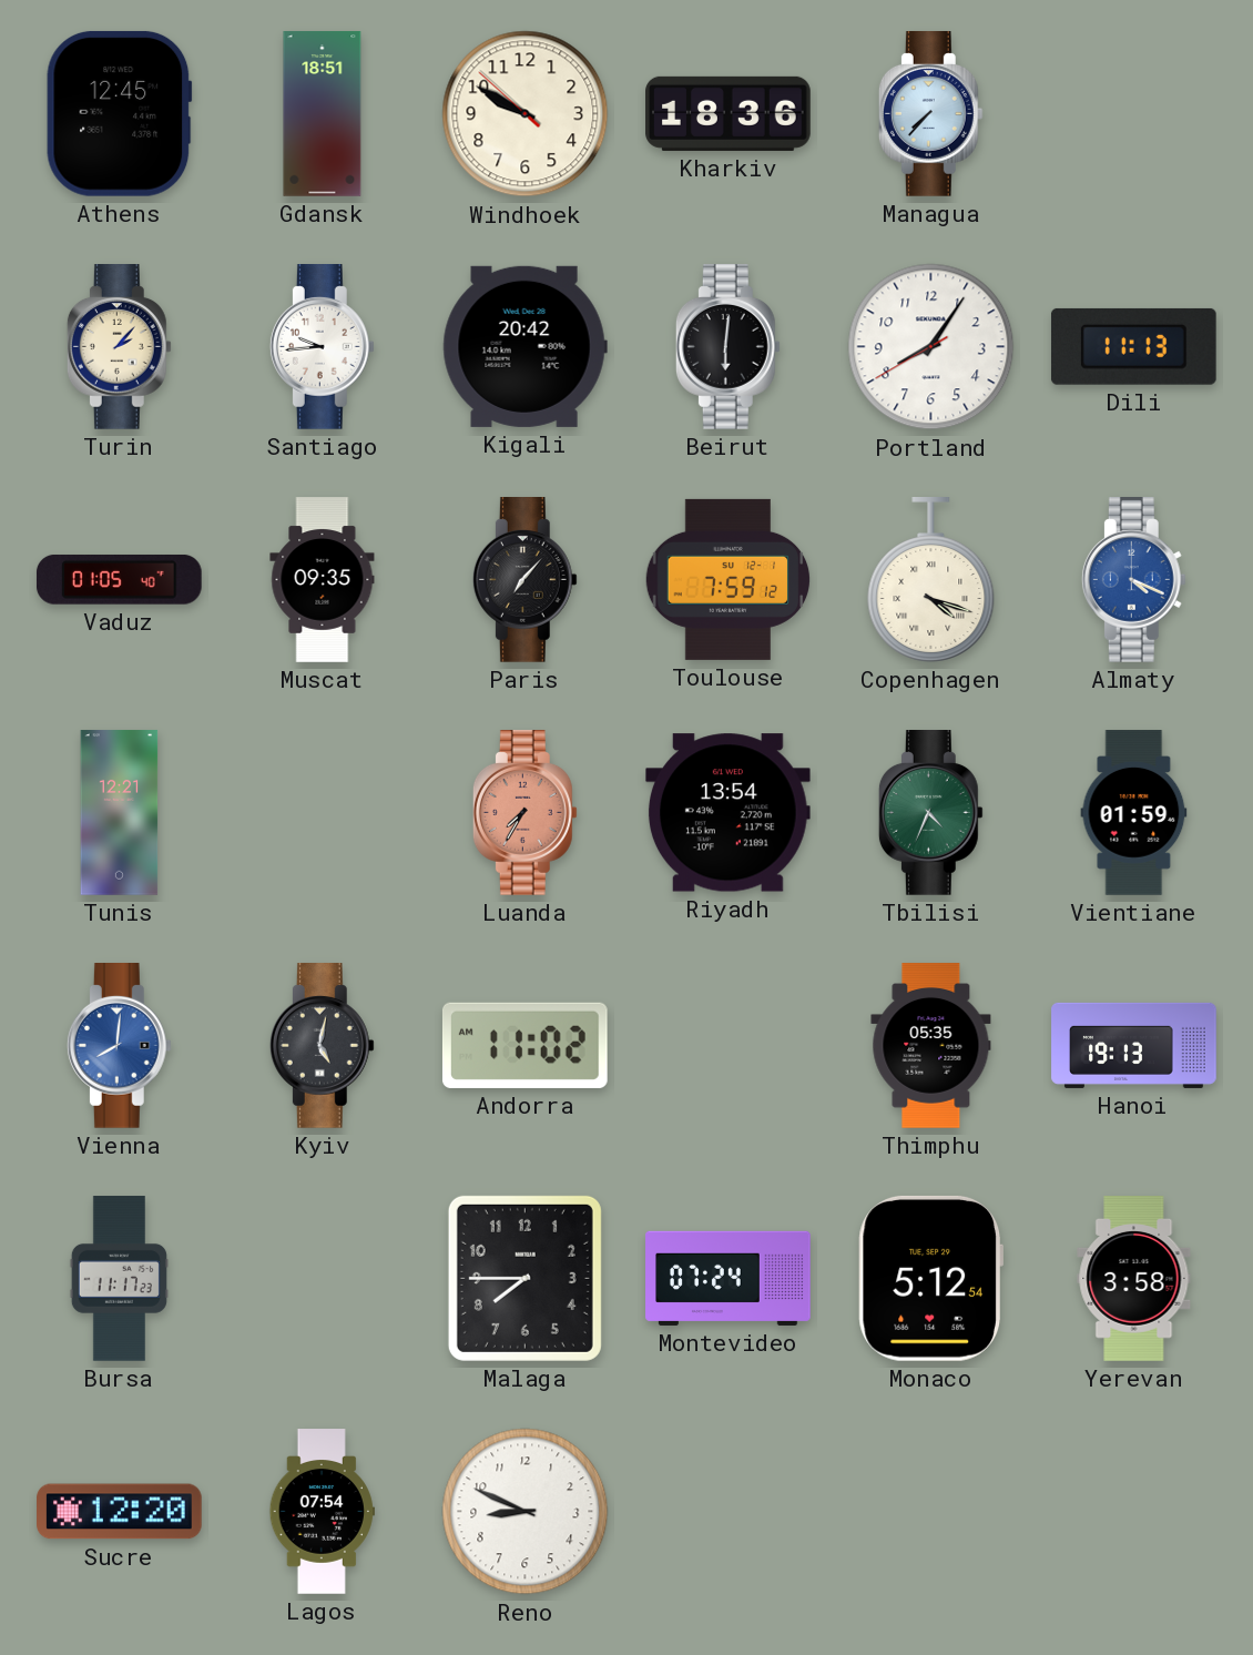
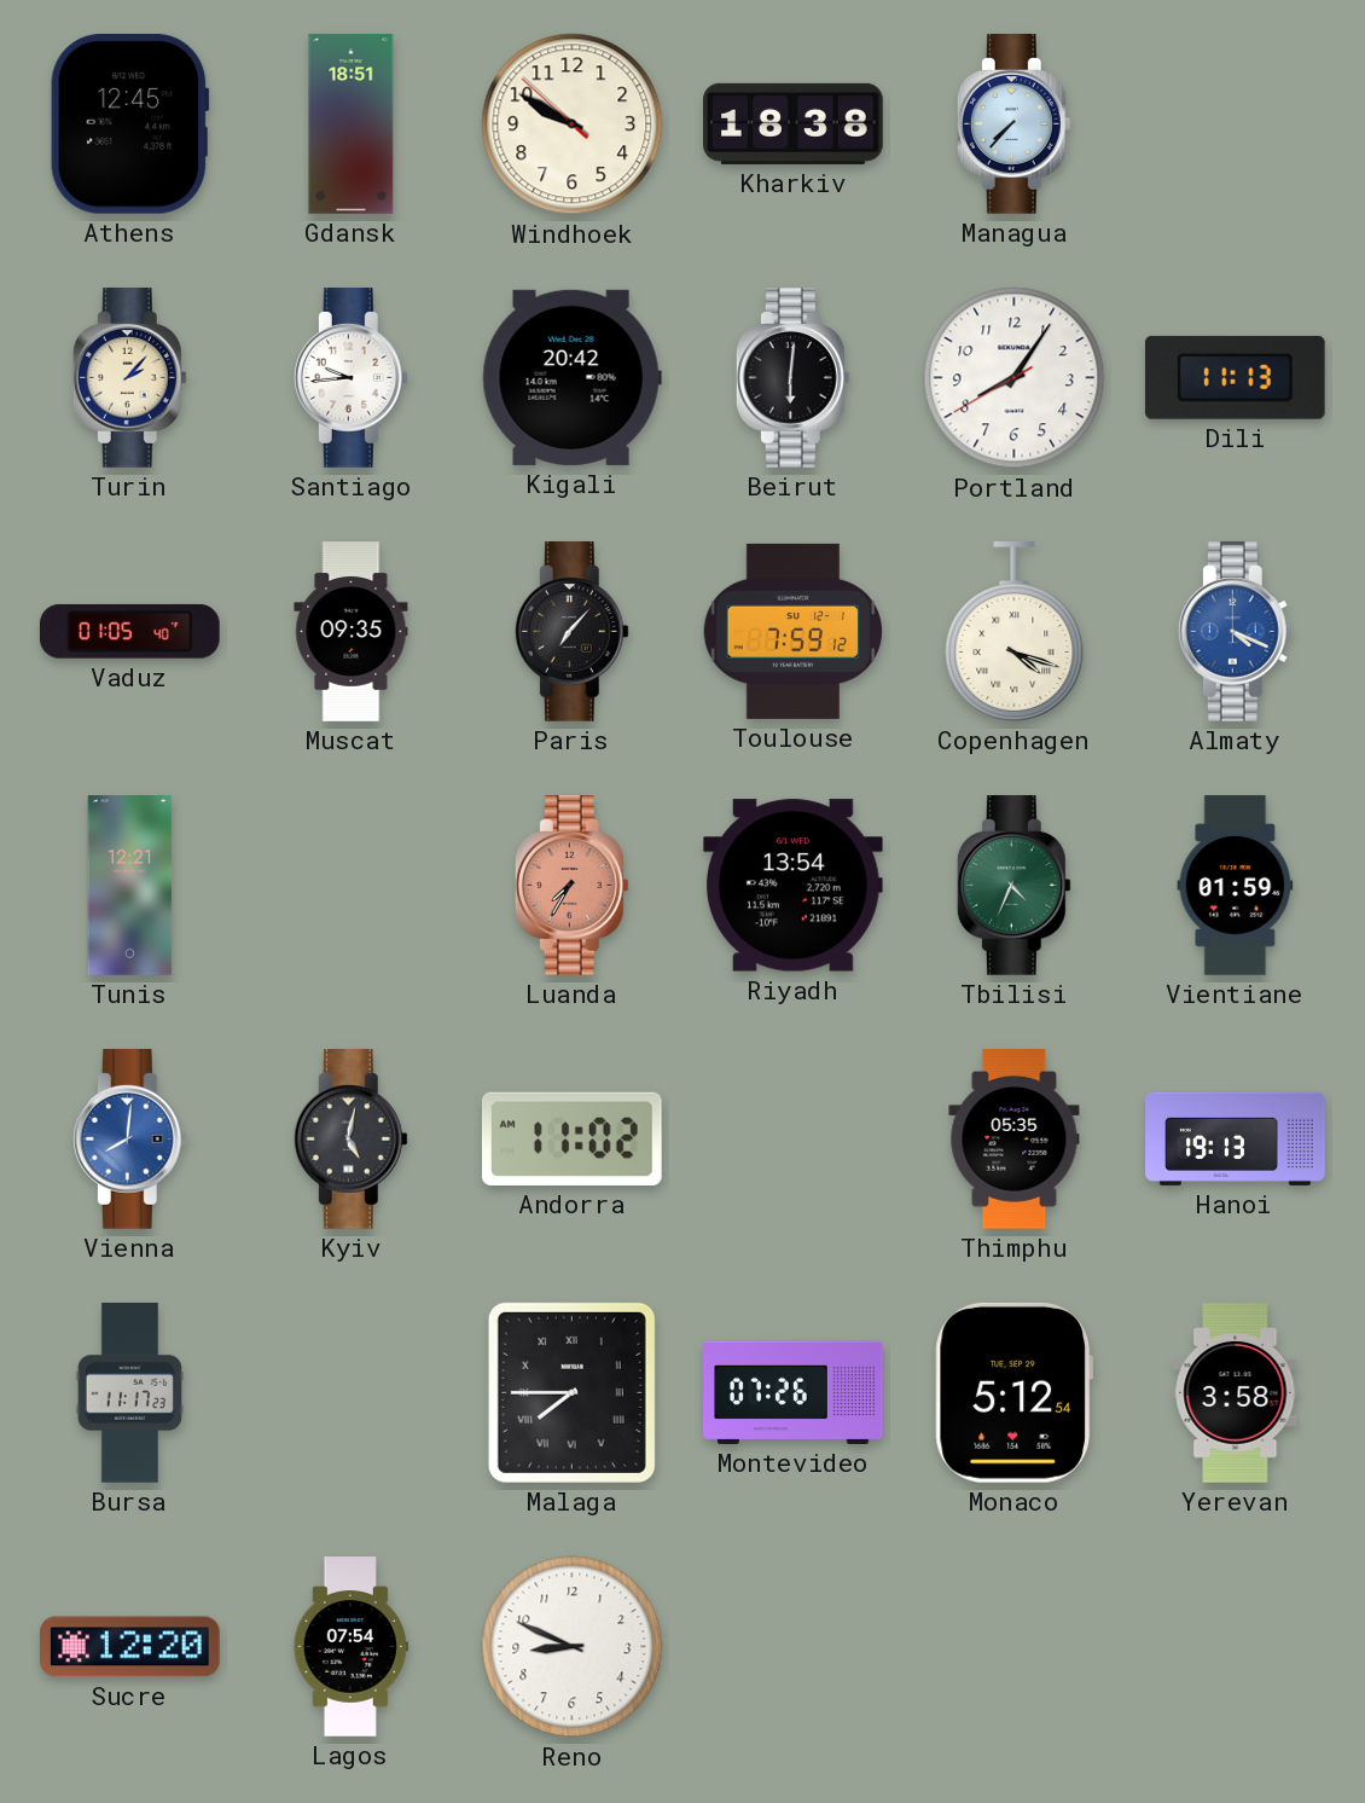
Kharkiv: 18:36 -> 18:38
Malaga numerals: Arabic -> Roman
Montevideo: 07:24 -> 07:26
